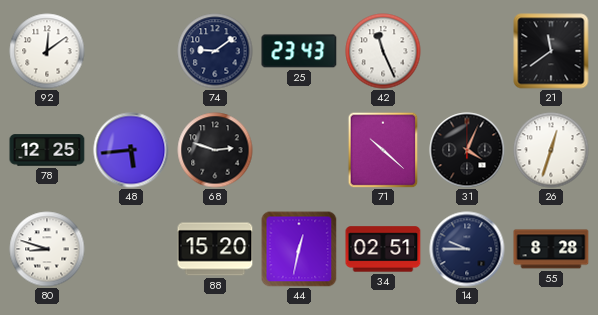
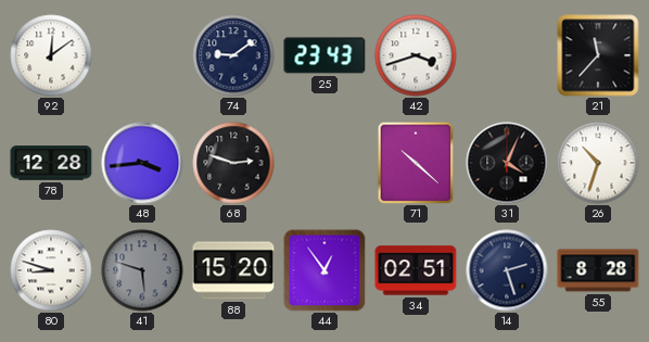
42: 11:26 -> 3:42
21: 11:39 -> 11:37
78: 12:25 -> 12:28
48: 5:44 -> 3:44
26: 12:33 -> 10:33
41: none -> 5:48
44: 12:32 -> 12:54
14: 9:45 -> 2:27
